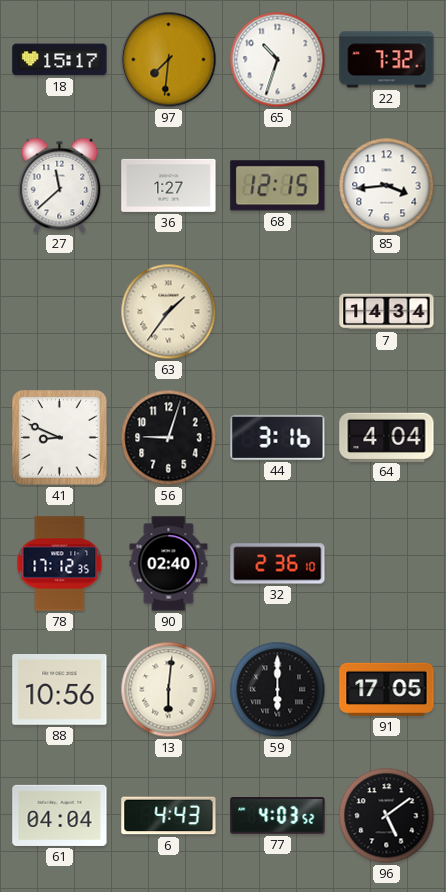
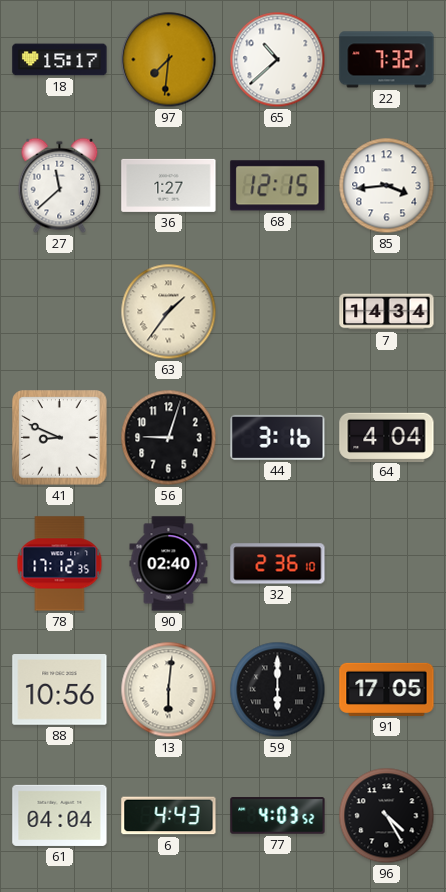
65: 10:33 -> 10:38
96: 5:09 -> 4:25
